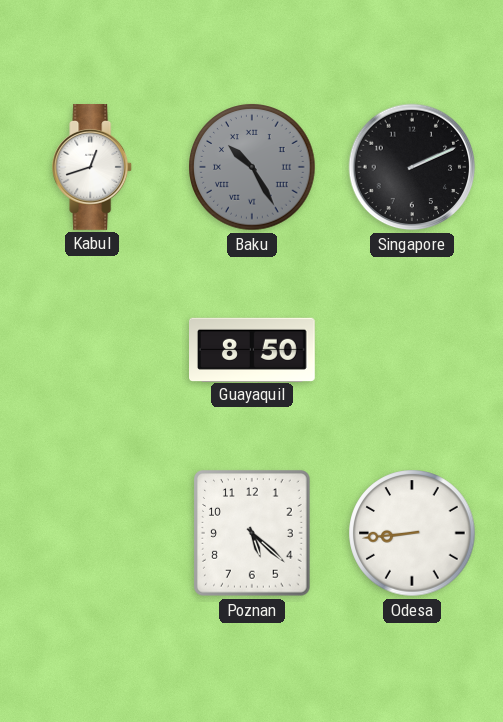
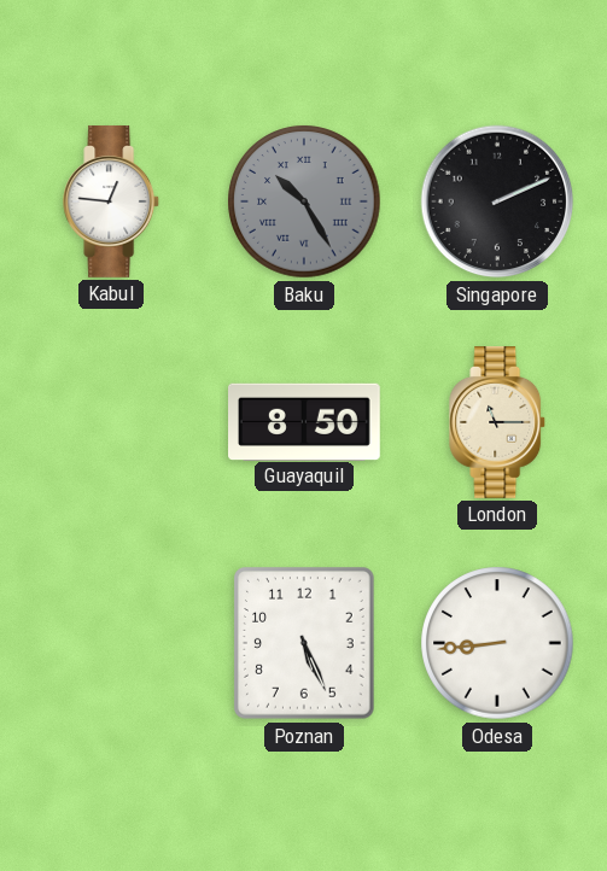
Kabul: 12:42 -> 12:46
London: none -> 11:15
Poznan: 5:22 -> 5:26
